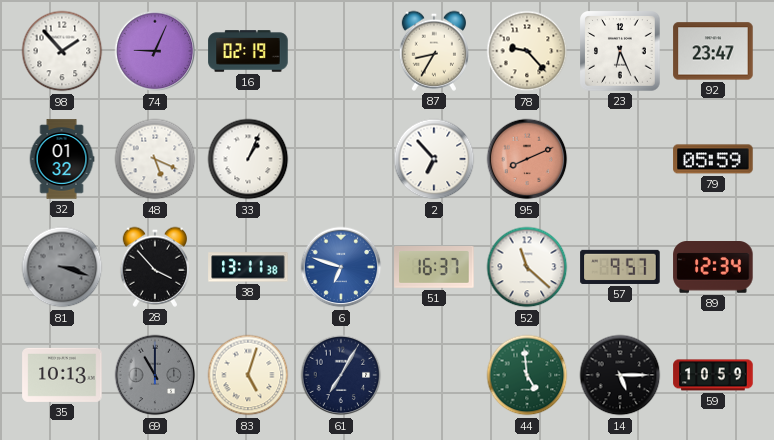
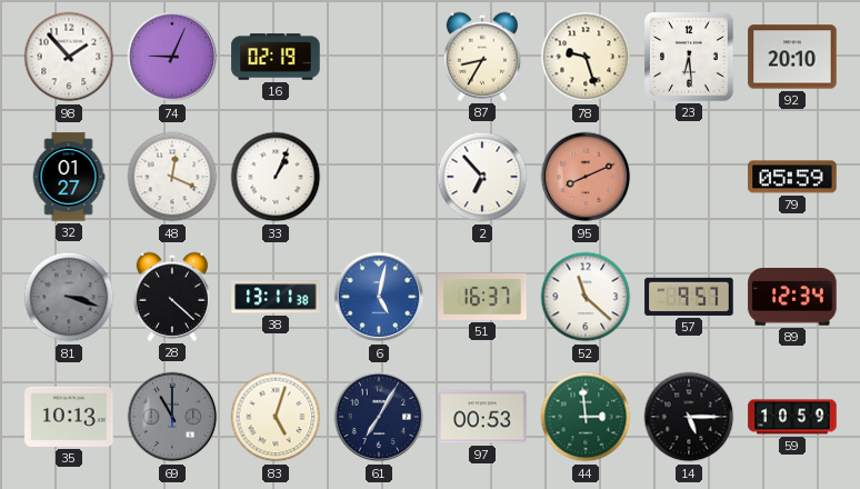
78: 9:23 -> 9:27
23: 6:26 -> 6:29
92: 23:47 -> 20:10
32: 01:32 -> 01:27
48: 5:19 -> 12:19
28: 3:53 -> 4:22
6: 6:48 -> 5:02
97: none -> 00:53
44: 4:59 -> 2:59
